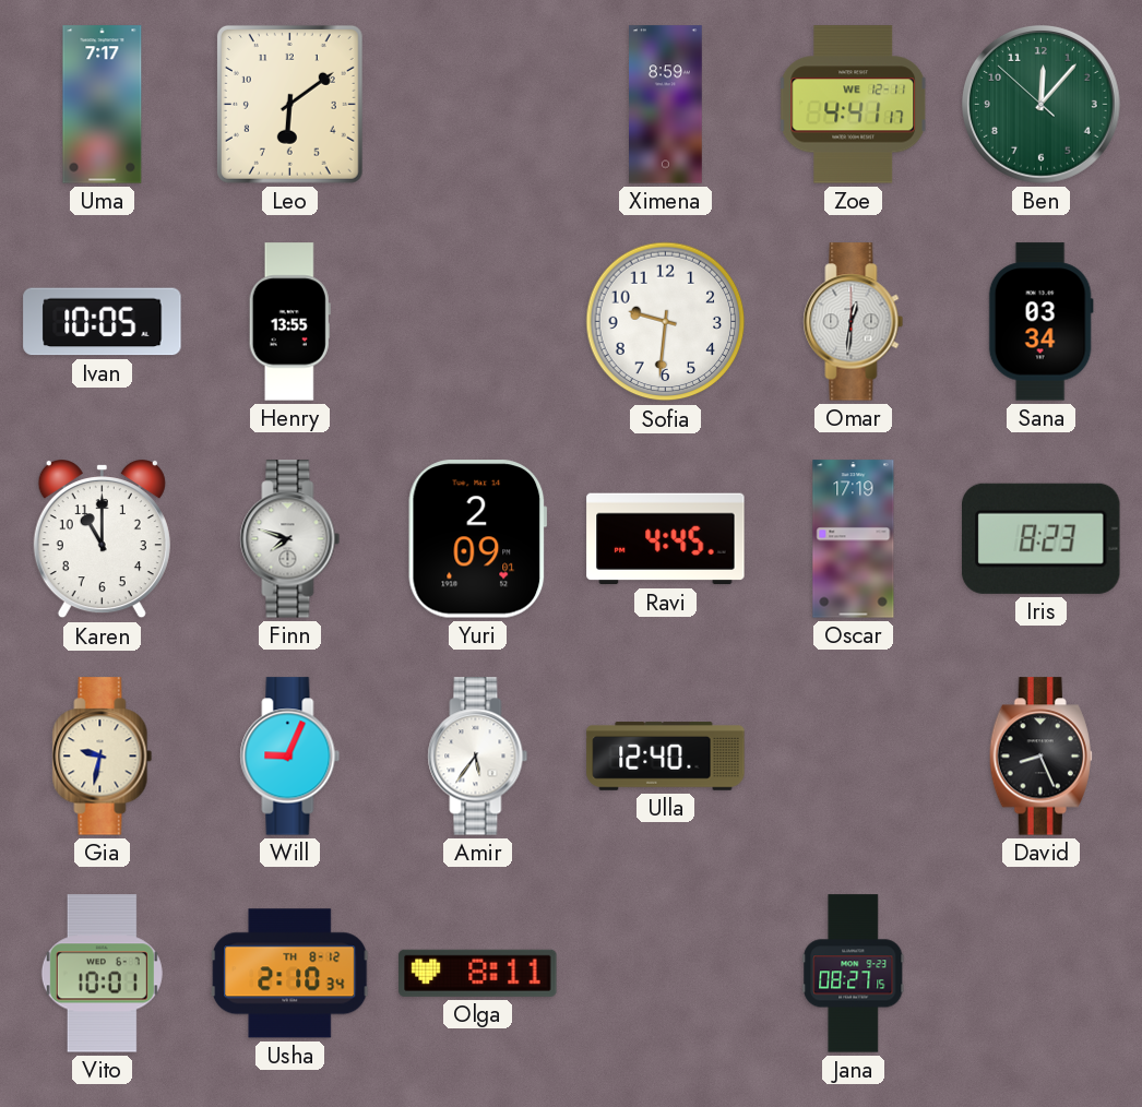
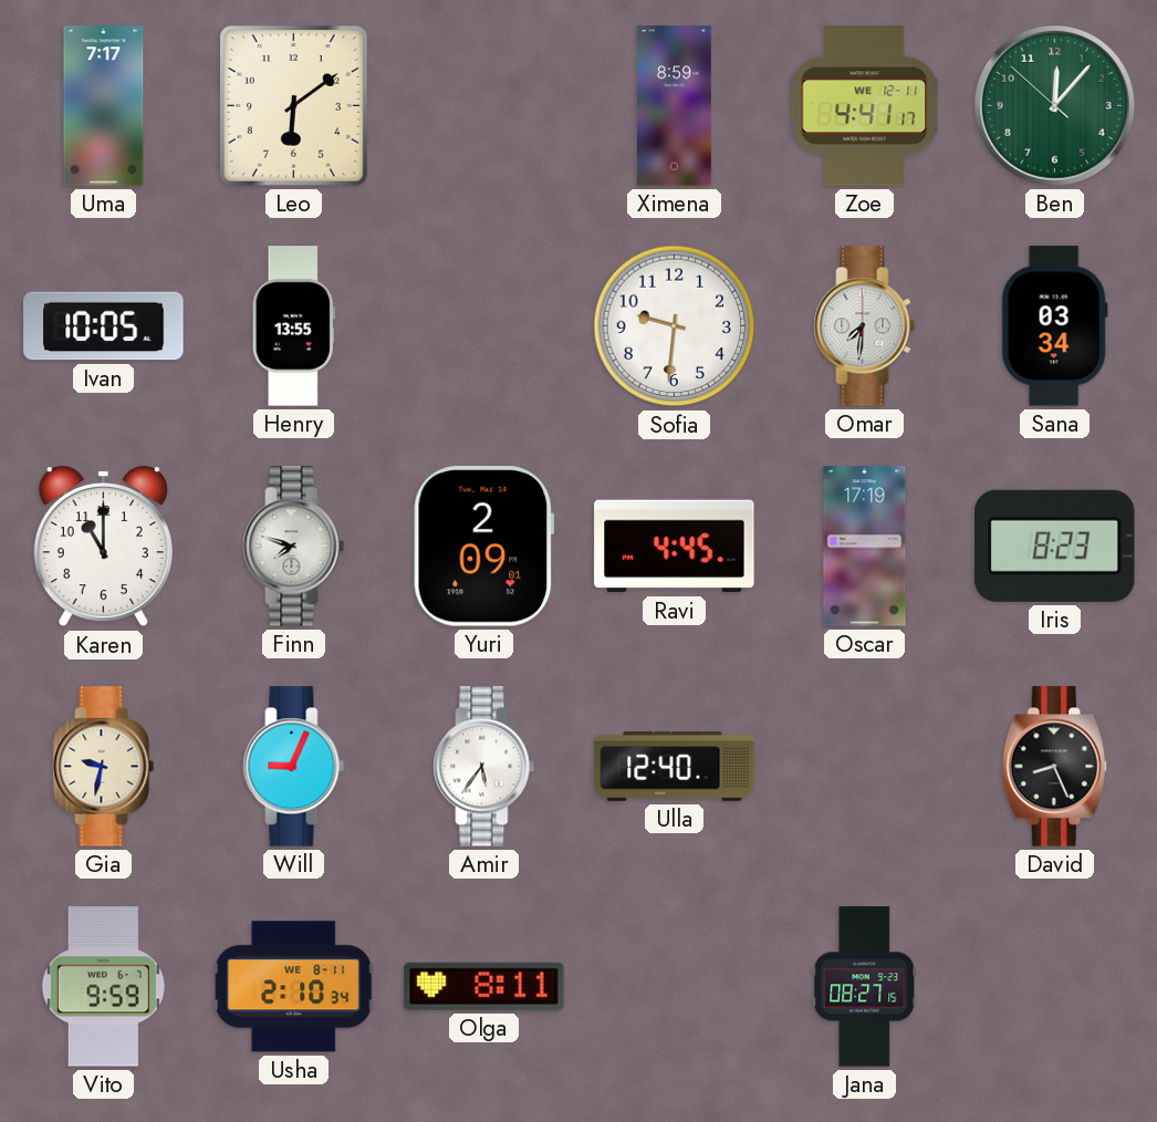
Omar: 12:31 -> 7:31
Vito: 10:01 -> 9:59
Usha date: TH 8-12 -> WE 8-11
